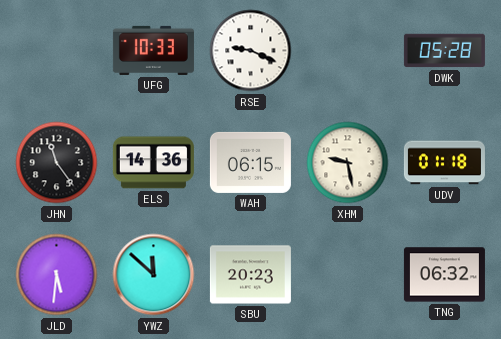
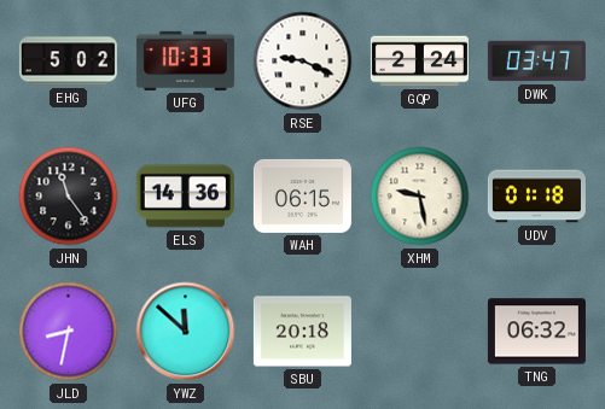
EHG: none -> 5:02
GQP: none -> 2:24
DWK: 05:28 -> 03:47
JLD: 5:31 -> 8:32
SBU: 20:23 -> 20:18
